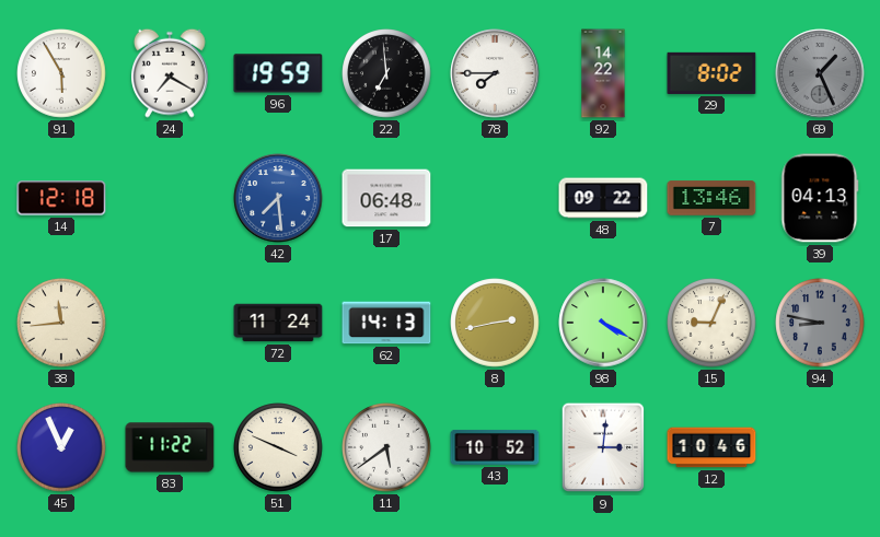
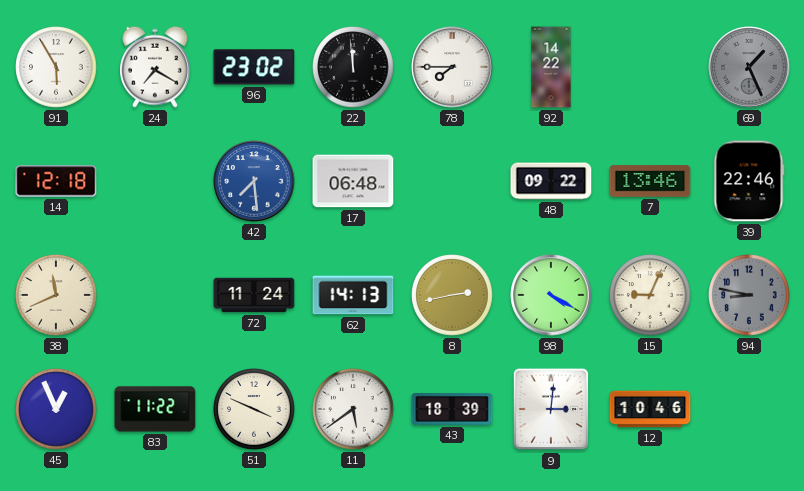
96: 19:59 -> 23:02
22: 6:59 -> 11:59
29: 8:02 -> none
39: 04:13 -> 22:46
38: 11:44 -> 11:41
43: 10:52 -> 18:39
